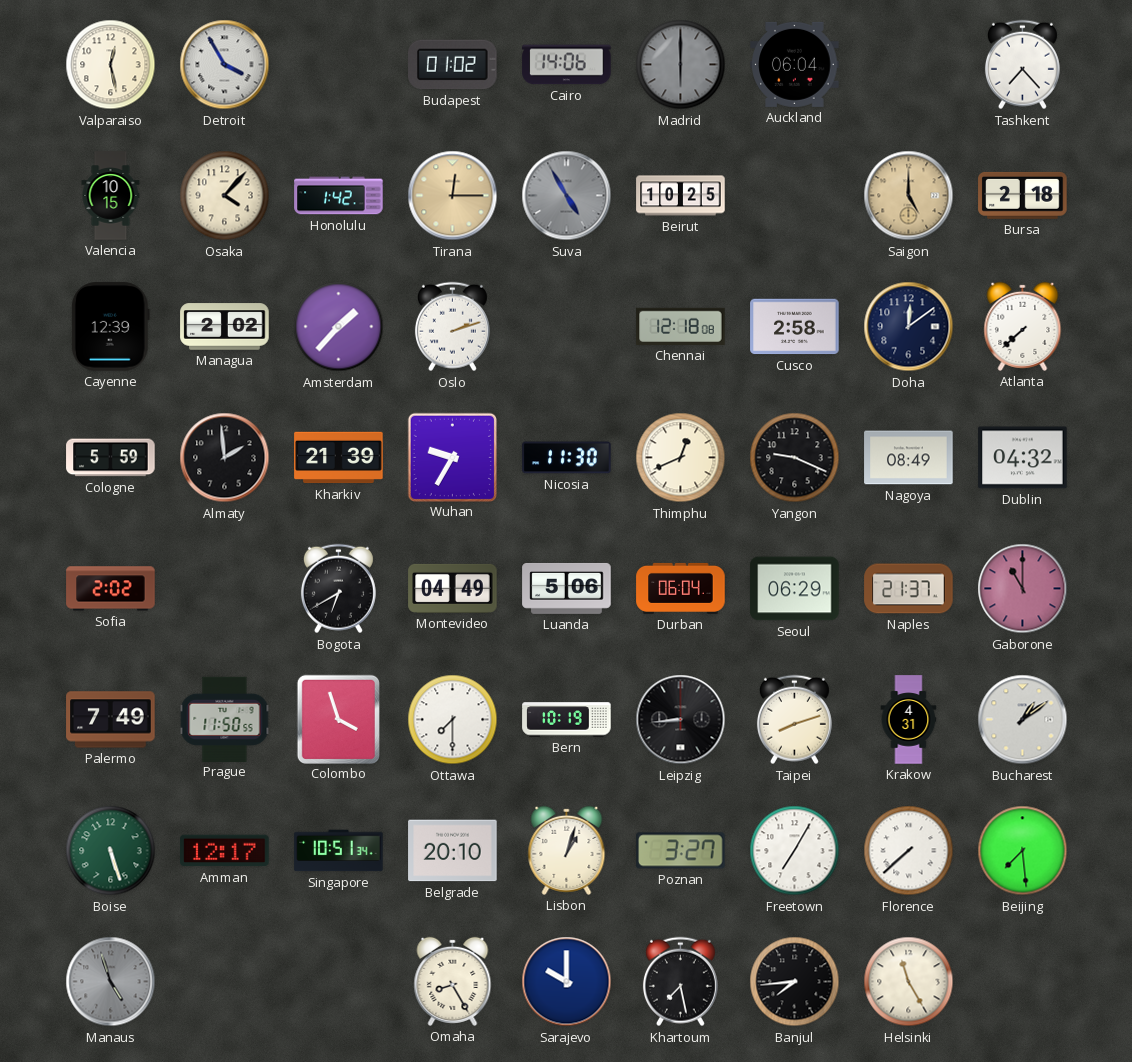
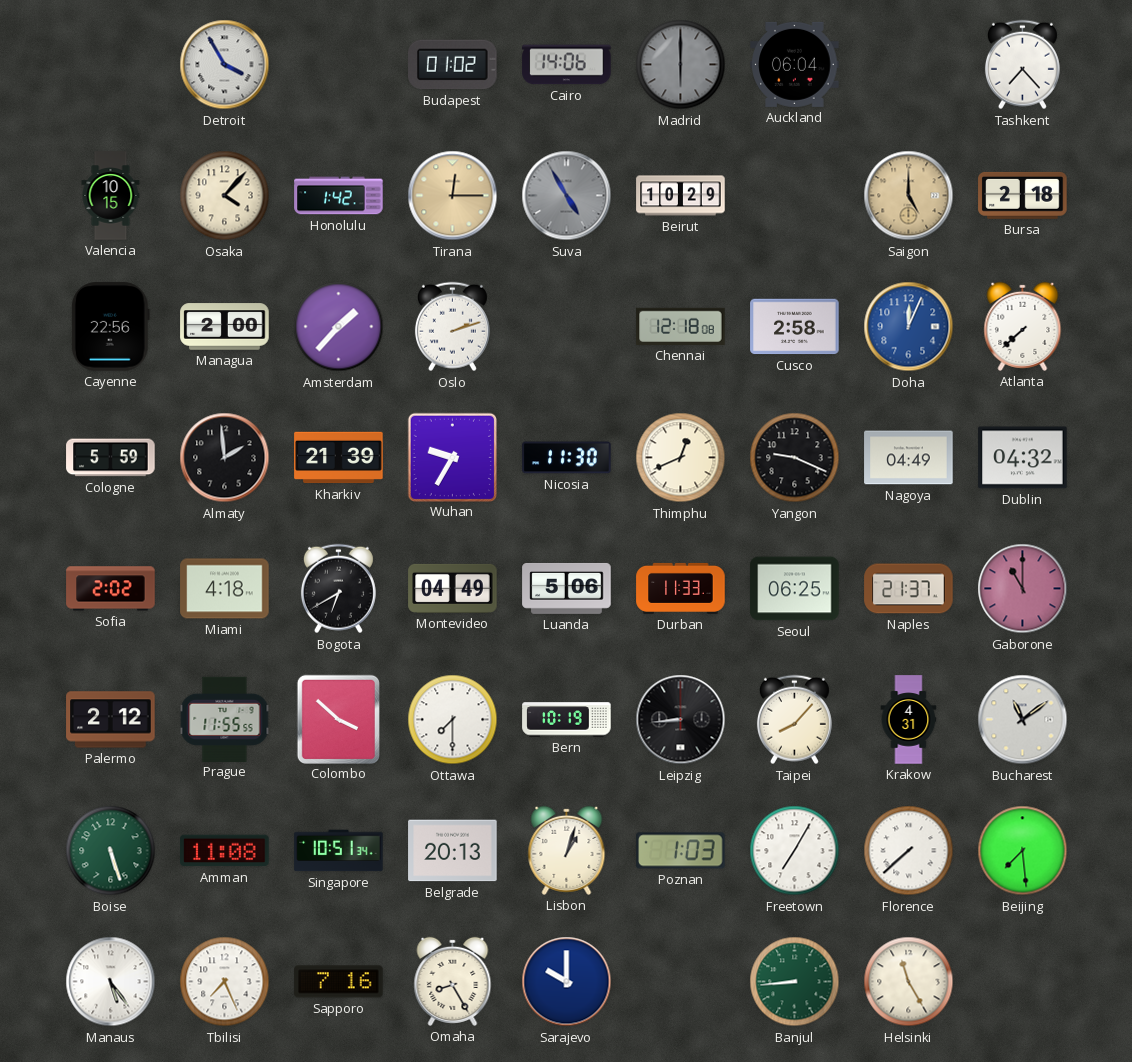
Valparaiso: 12:28 -> none
Beirut: 10:25 -> 10:29
Cayenne: 12:39 -> 22:56
Managua: 2:02 -> 2:00
Doha: 12:09 -> 12:04
Doha dial: navy -> blue
Nagoya: 08:49 -> 04:49
Miami: none -> 4:18
Durban: 06:04 -> 11:33
Seoul: 06:29 -> 06:25
Palermo: 7:49 -> 2:12
Prague: 11:50 -> 11:55
Colombo: 3:57 -> 3:52
Taipei: 8:12 -> 8:07
Bucharest: 1:09 -> 11:09
Amman: 12:17 -> 11:08
Belgrade: 20:10 -> 20:13
Poznan: 3:27 -> 1:03
Manaus: 4:57 -> 5:24
Manaus dial: grey -> white
Tbilisi: none -> 7:26
Sapporo: none -> 7:16
Khartoum: 7:28 -> none
Banjul: 7:44 -> 8:44
Banjul dial: black -> green
